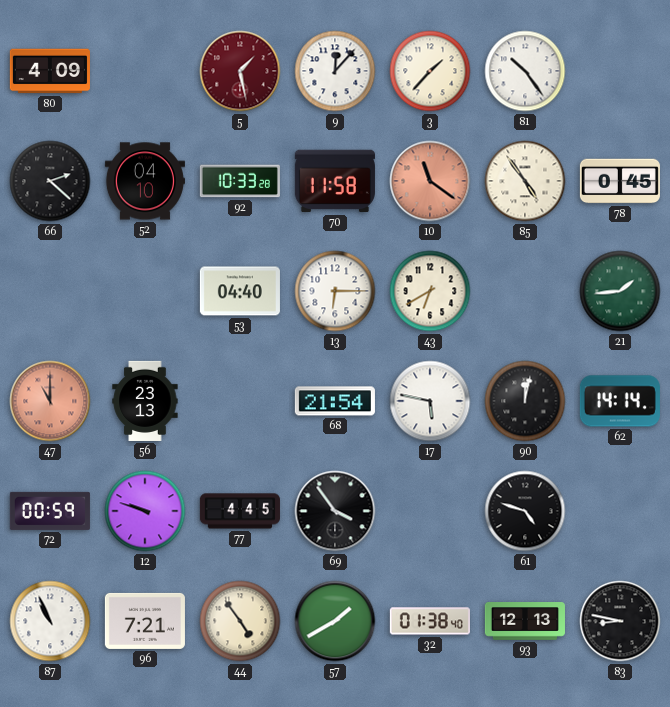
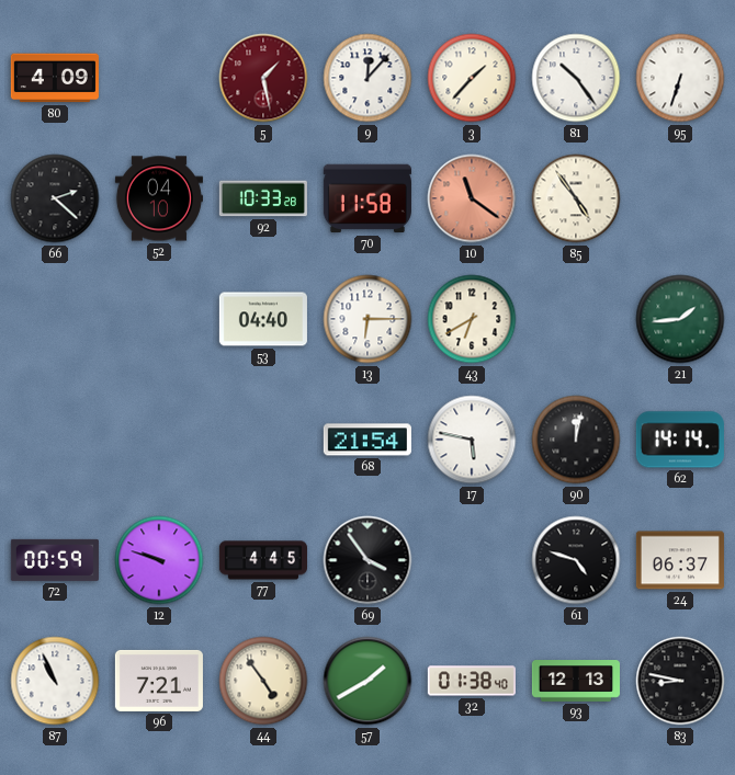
95: none -> 6:33
78: 0:45 -> none
47: 11:00 -> none
56: 23:13 -> none
24: none -> 06:37
